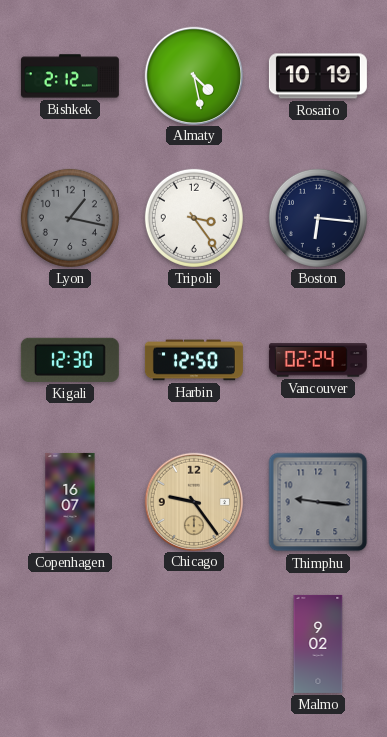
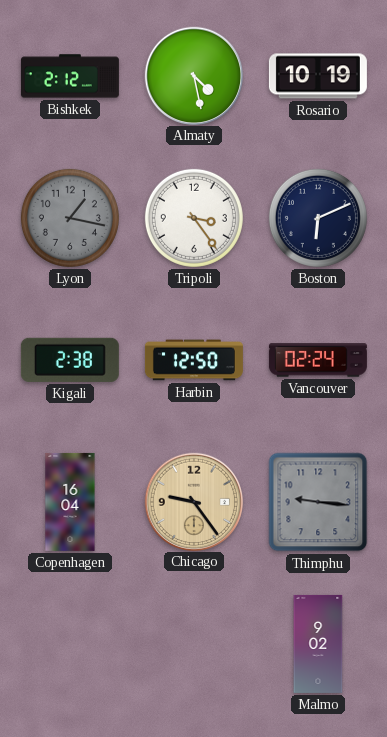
Boston: 6:16 -> 6:11
Kigali: 12:30 -> 2:38
Copenhagen: 16:07 -> 16:04
